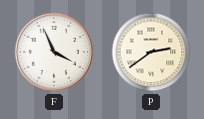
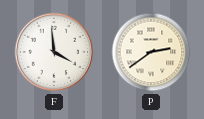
F: 3:56 -> 3:59
